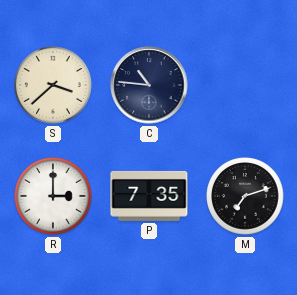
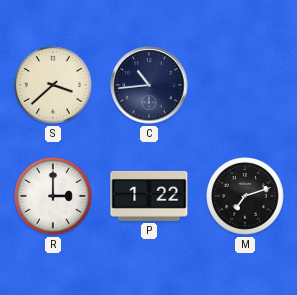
C: 10:46 -> 10:44
P: 7:35 -> 1:22
